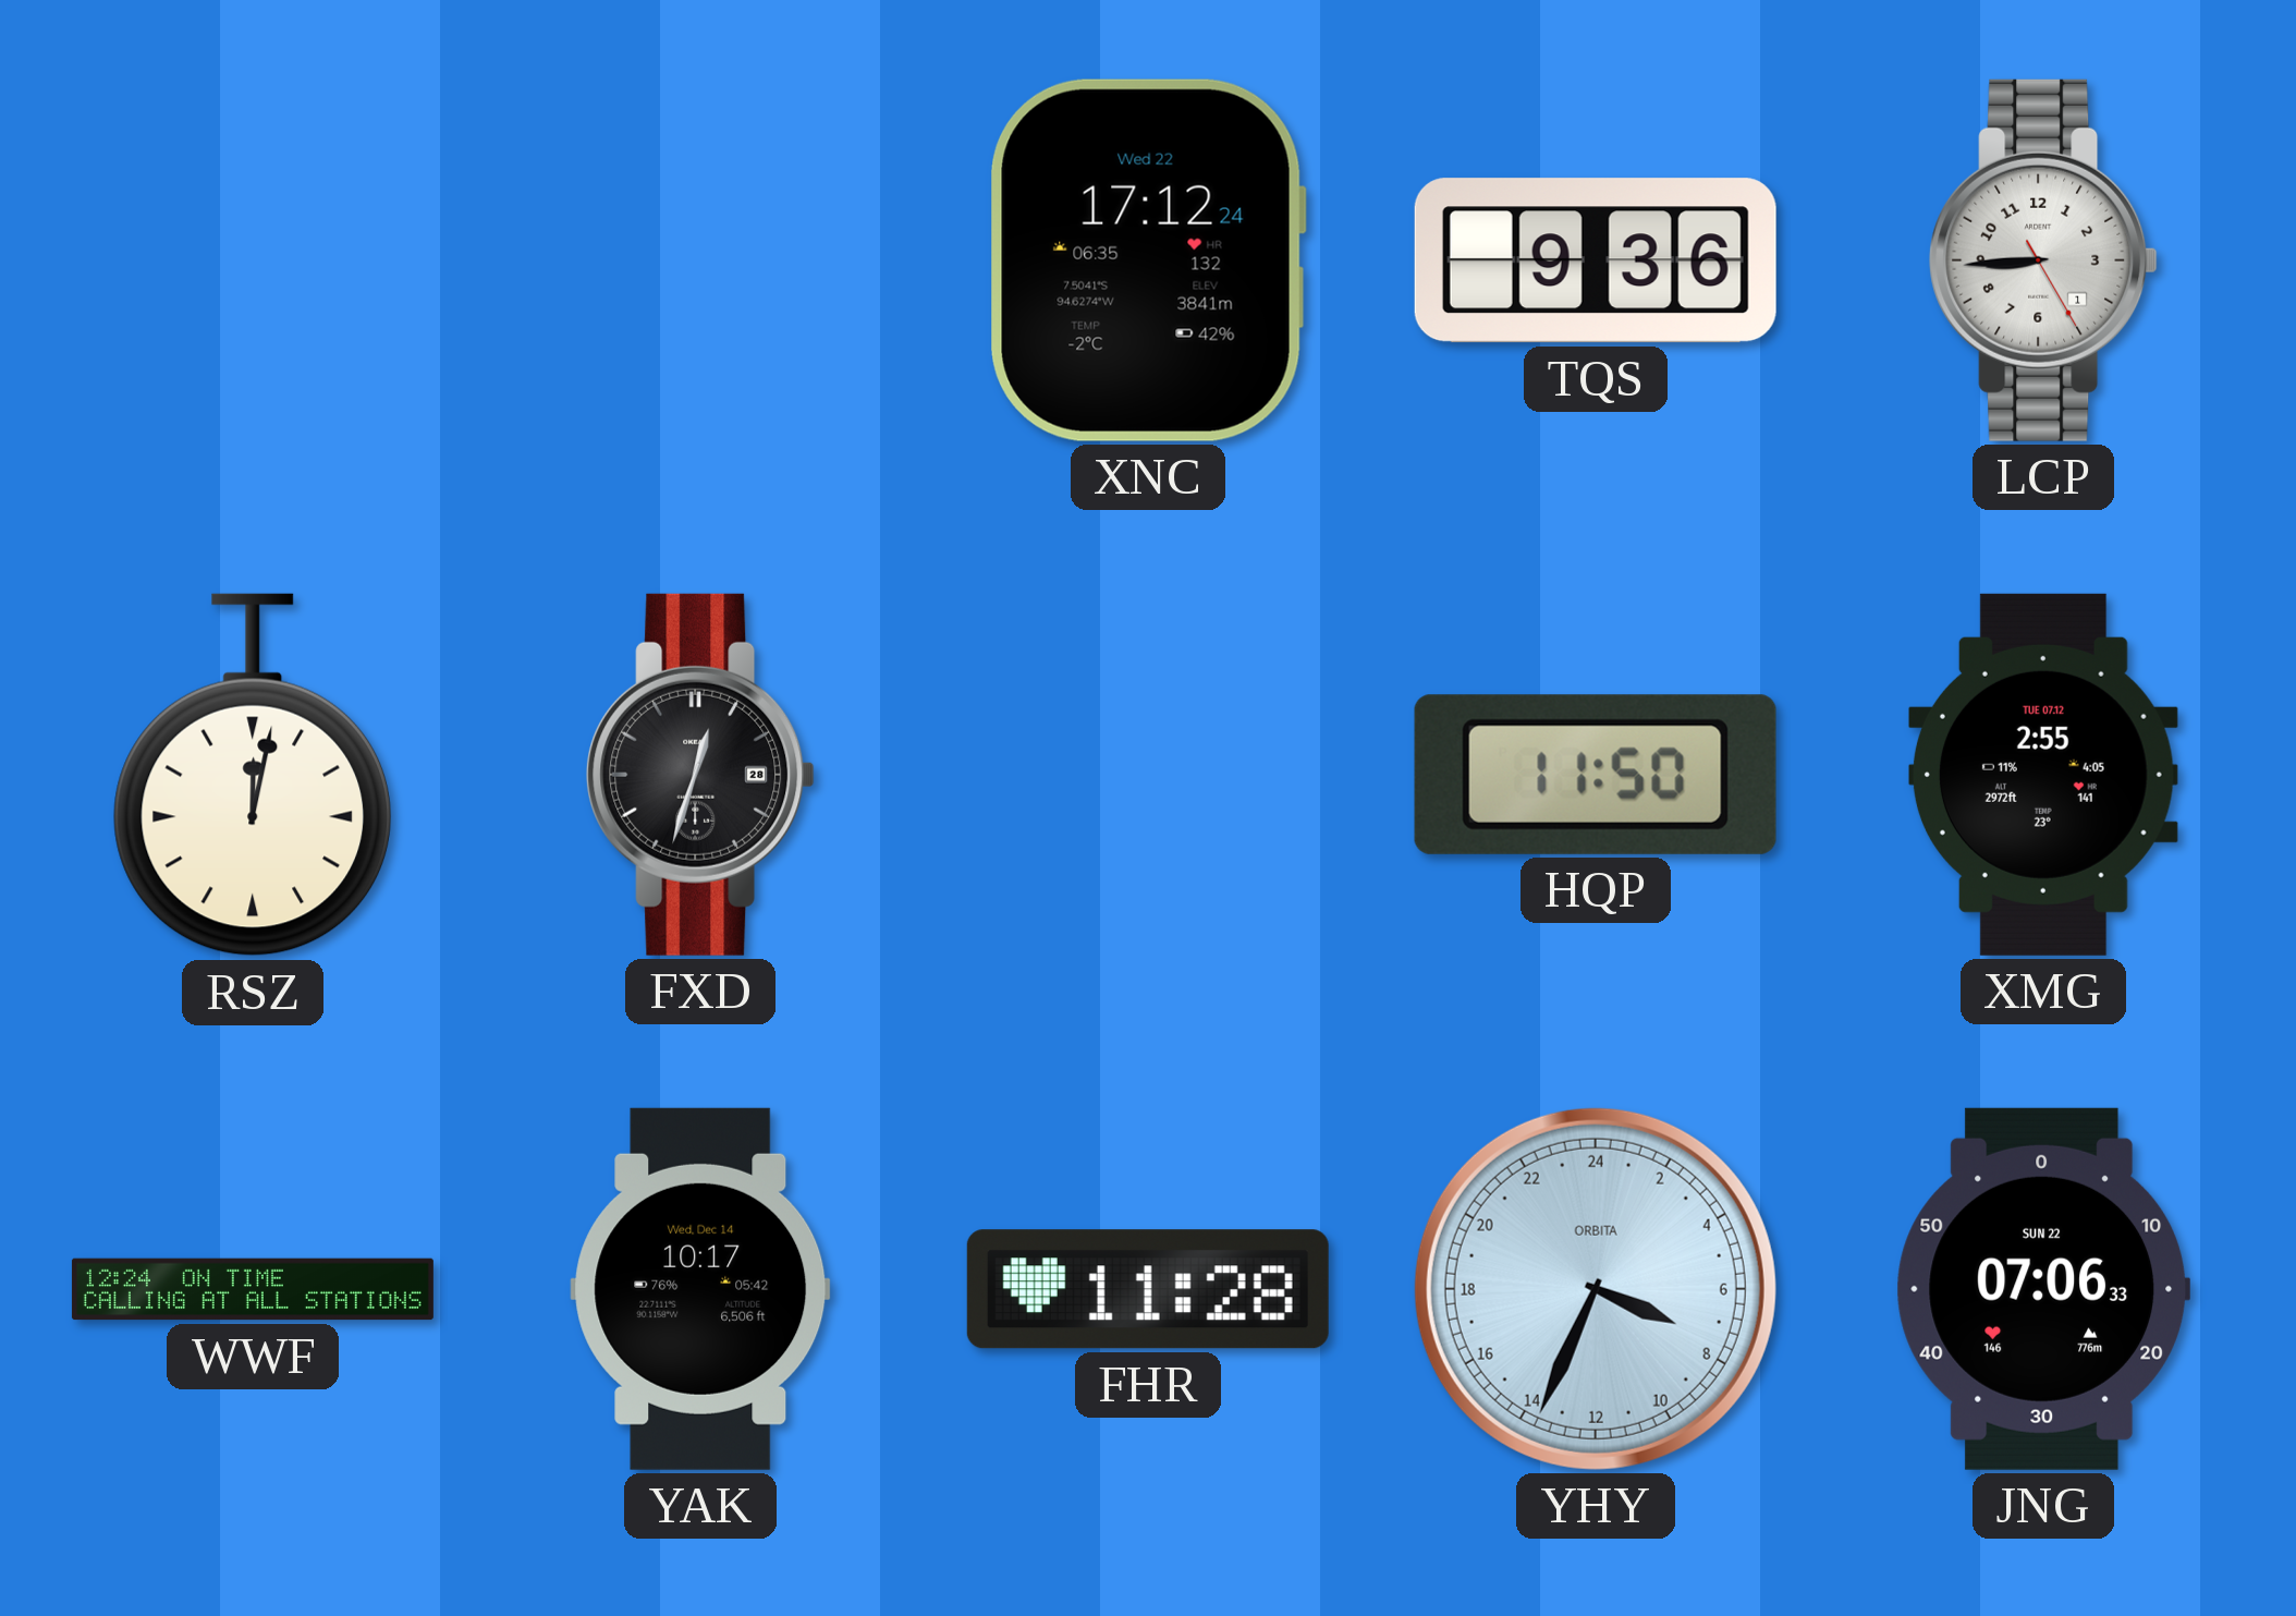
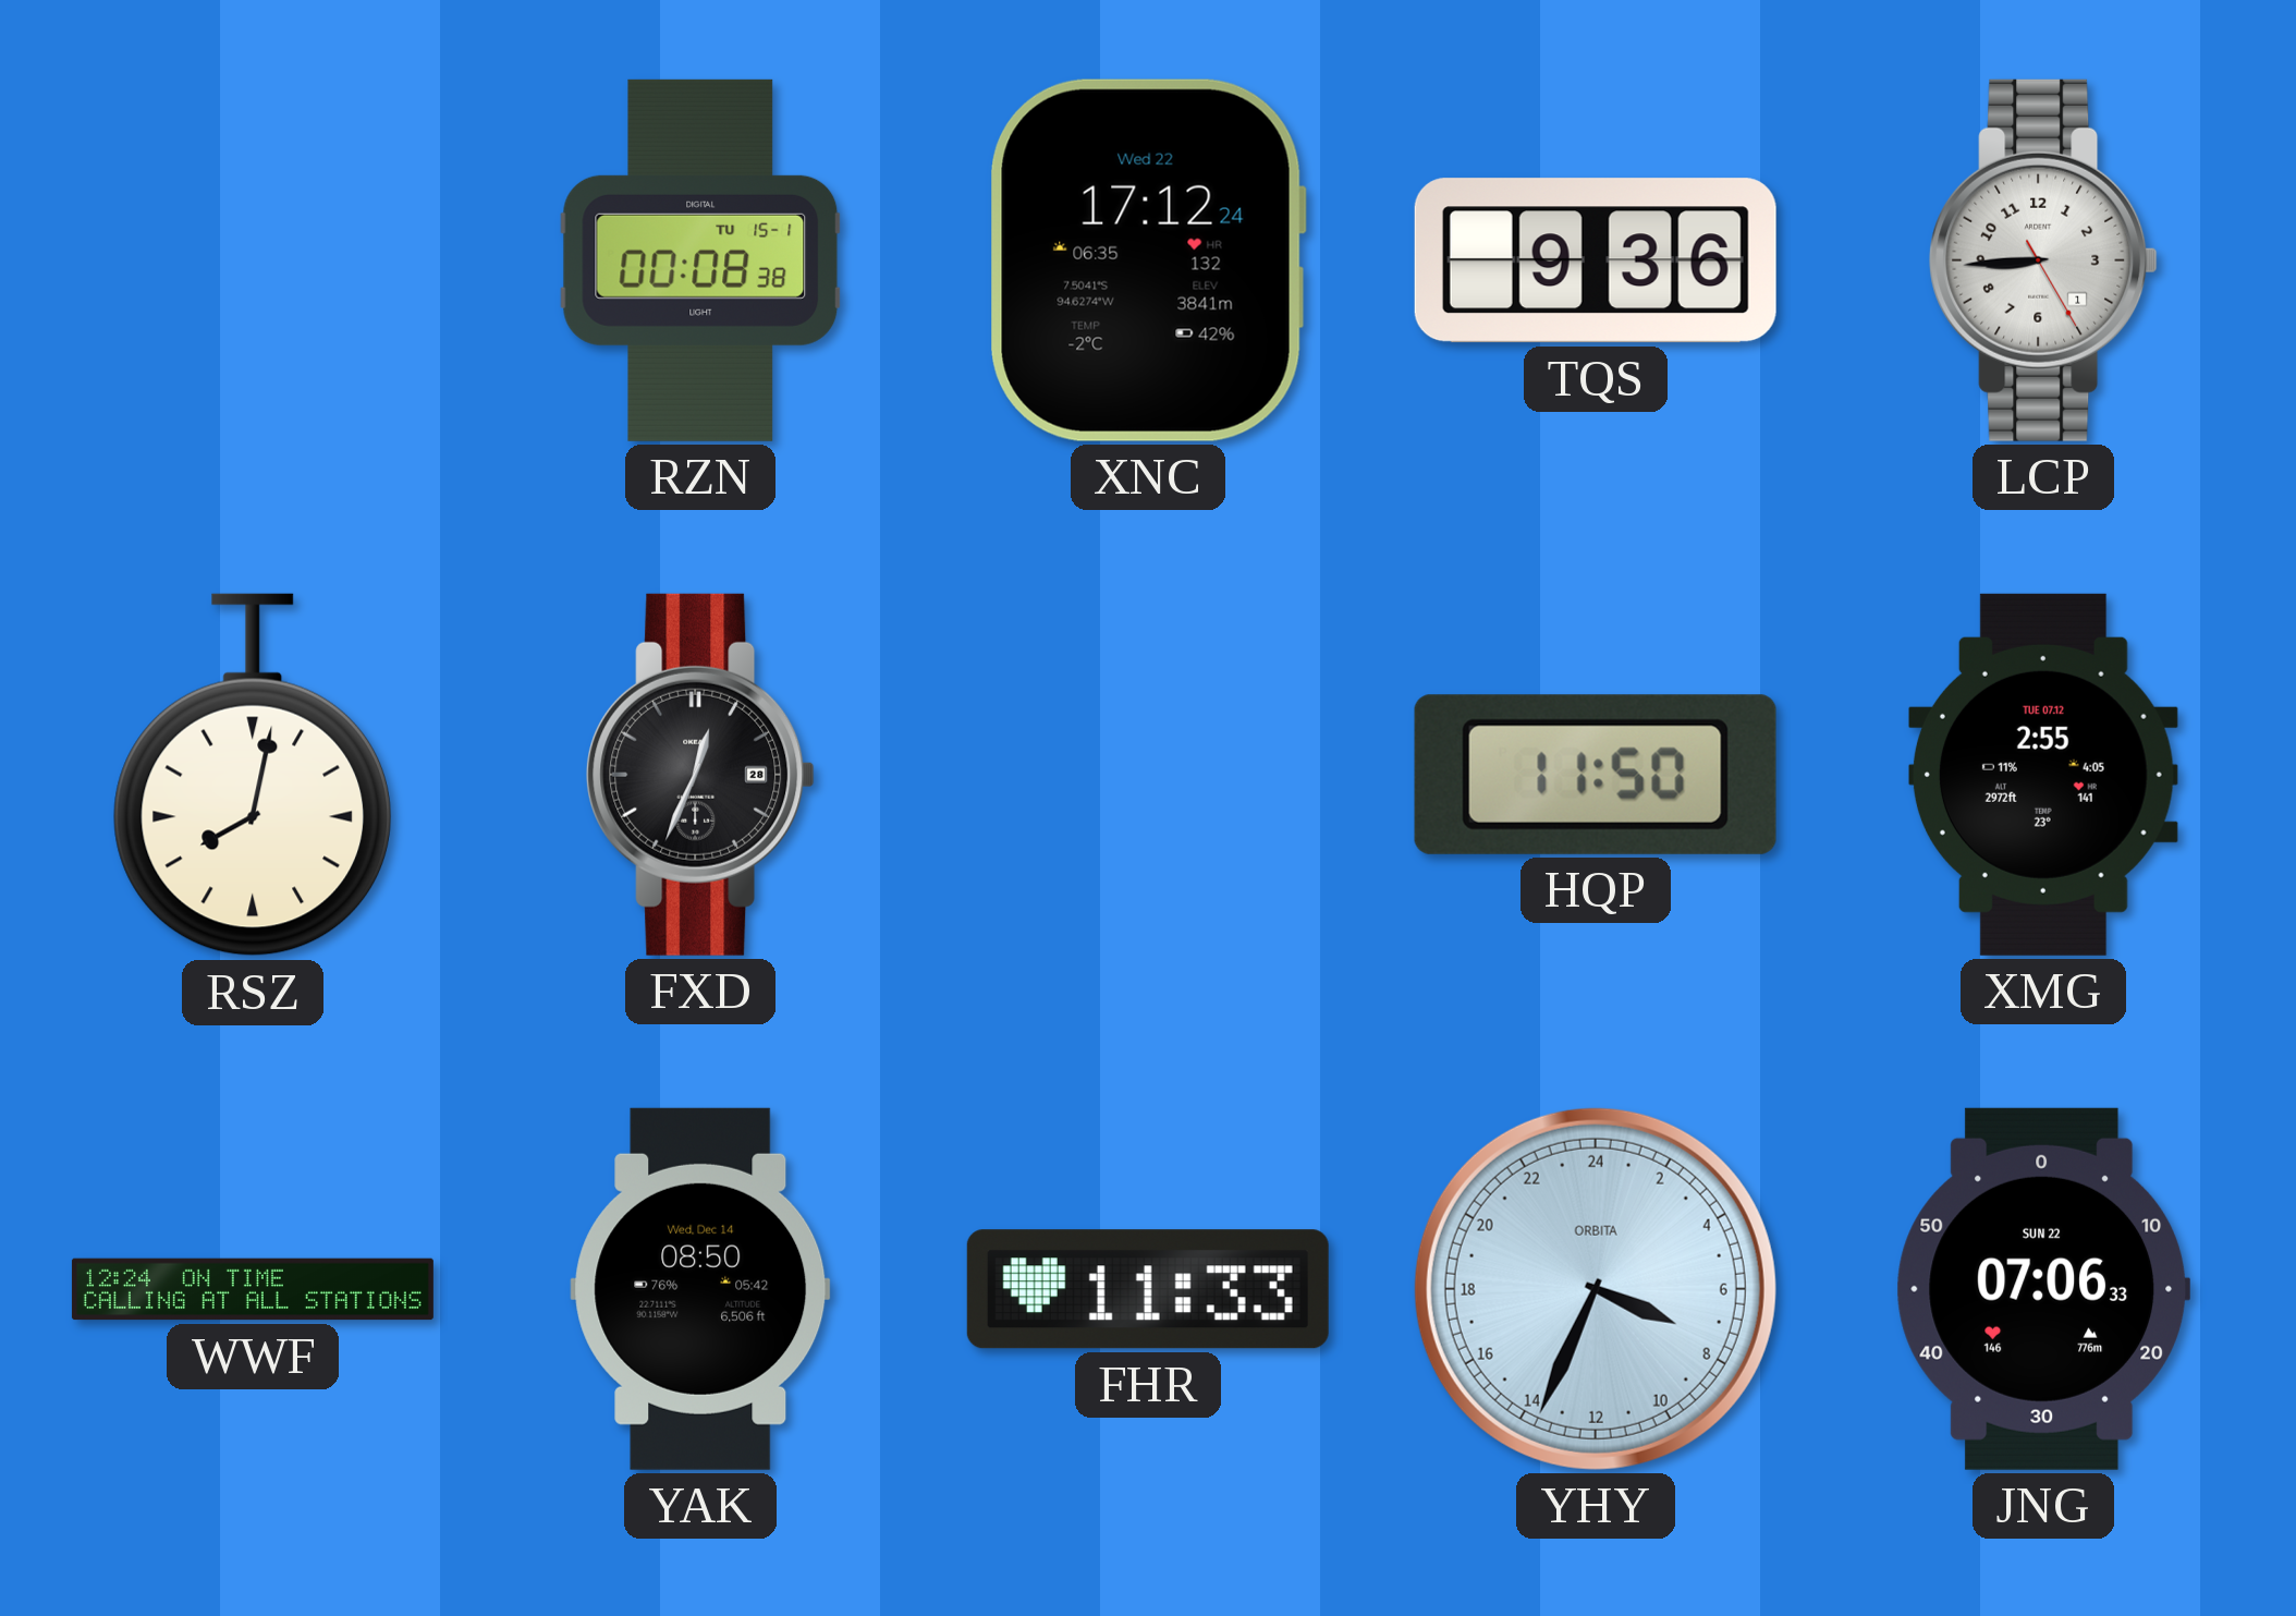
RZN: none -> 00:08
RSZ: 12:02 -> 8:02
FXD: 12:33 -> 12:34
YAK: 10:17 -> 08:50
FHR: 11:28 -> 11:33
